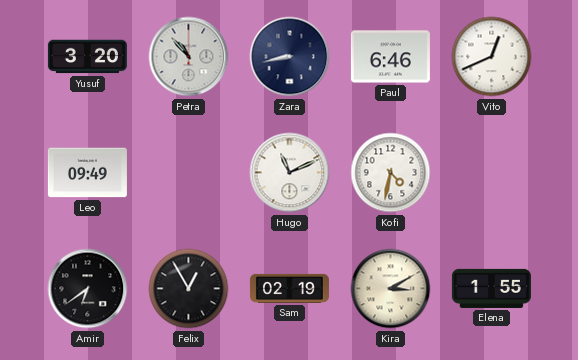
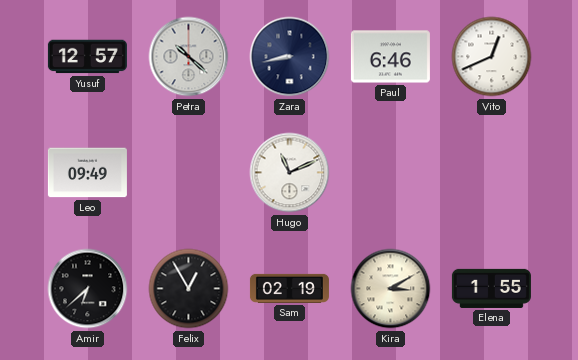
Yusuf: 3:20 -> 12:57
Petra: 10:53 -> 10:22
Kofi: 4:32 -> none
Amir: 6:39 -> 6:38
